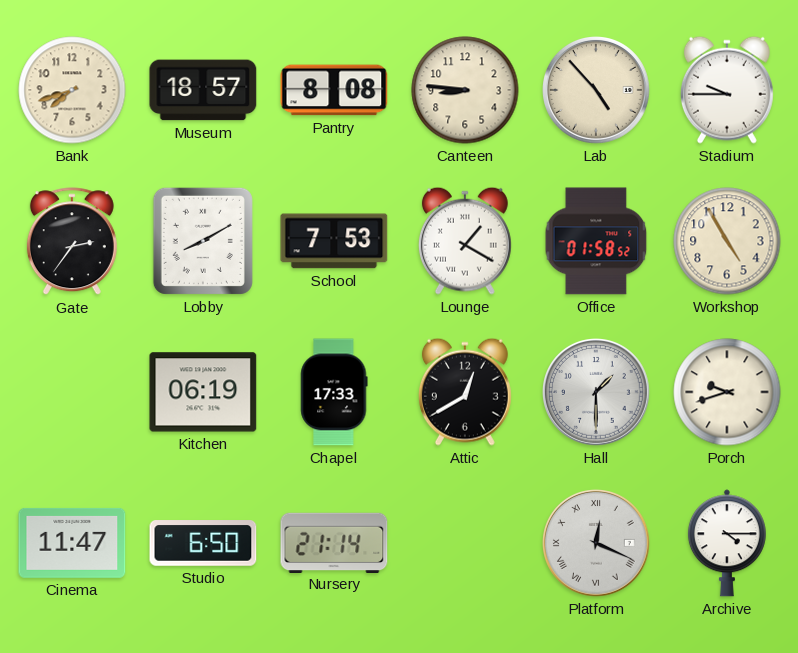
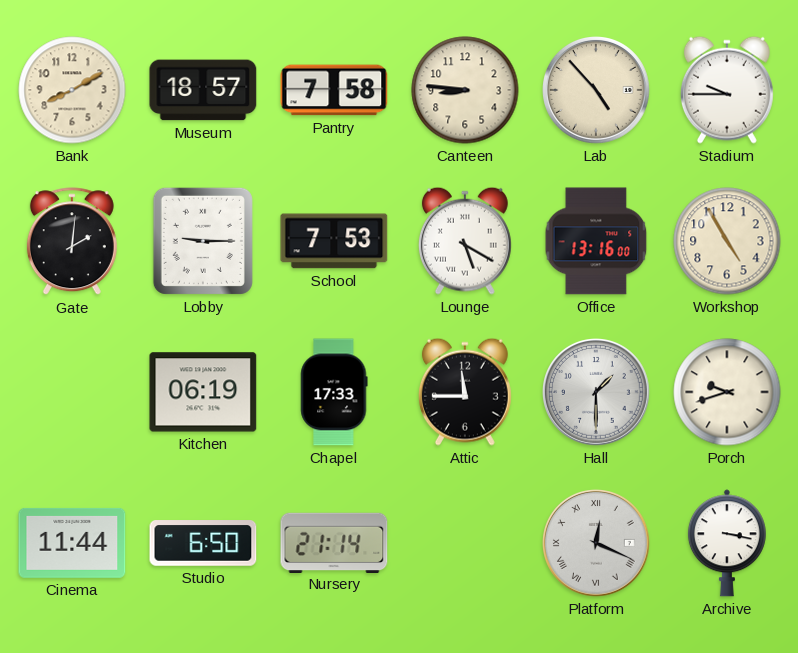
Bank: 7:42 -> 8:10
Pantry: 8:08 -> 7:58
Gate: 2:36 -> 2:01
Lobby: 8:10 -> 9:15
Lounge: 1:20 -> 5:20
Office: 01:58 -> 13:16
Attic: 12:40 -> 11:45
Cinema: 11:47 -> 11:44
Archive: 4:15 -> 3:17
